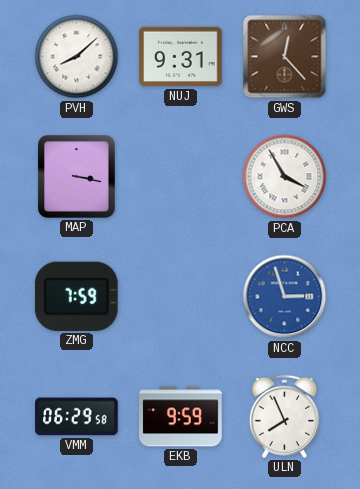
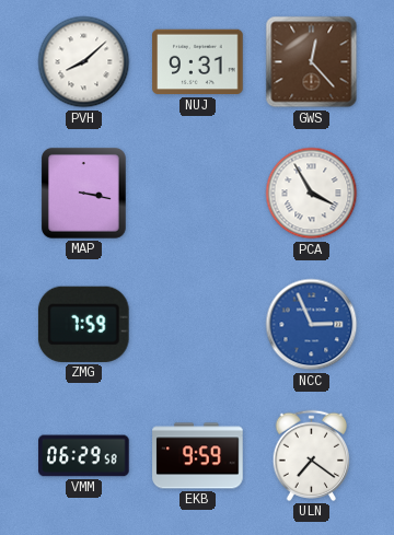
NCC: 2:57 -> 2:56
ULN: 7:56 -> 7:21
